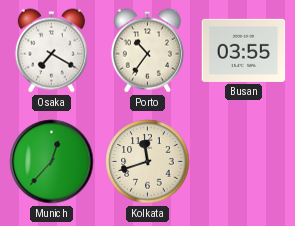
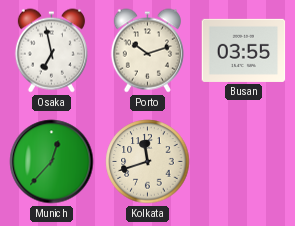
Osaka: 7:20 -> 6:58
Porto: 10:36 -> 10:12
